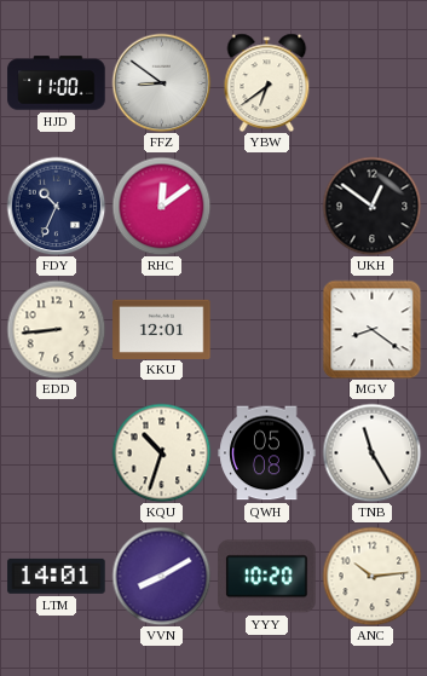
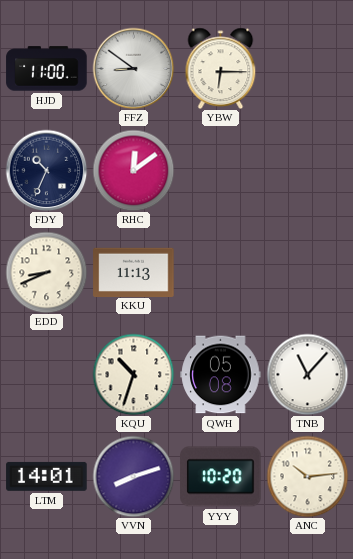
YBW: 6:39 -> 6:15
UKH: 12:51 -> none
EDD: 8:44 -> 8:41
KKU: 12:01 -> 11:13
MGV: 8:21 -> none
TNB: 11:25 -> 11:07
VVN: 8:10 -> 8:12
